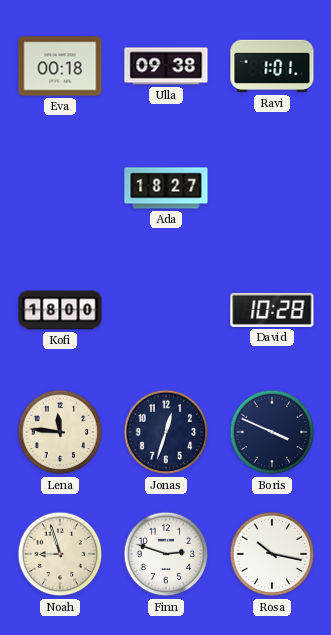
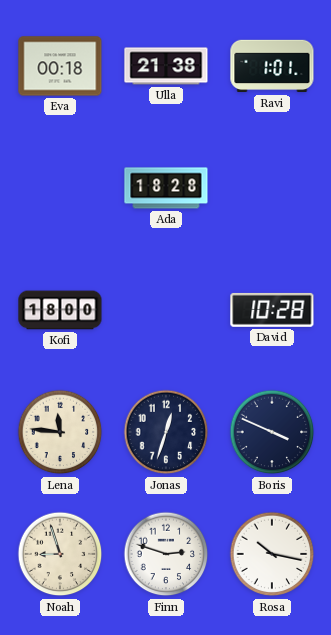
Ulla: 09:38 -> 21:38
Ada: 18:27 -> 18:28
